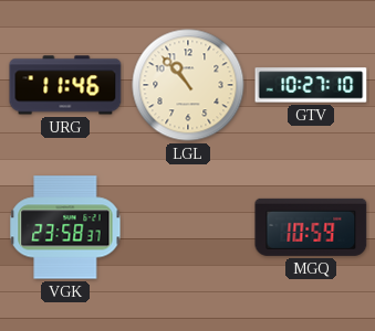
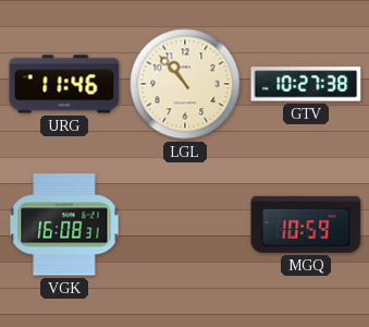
GTV: 10:27:10 -> 10:27:38
VGK: 23:58 -> 16:08
